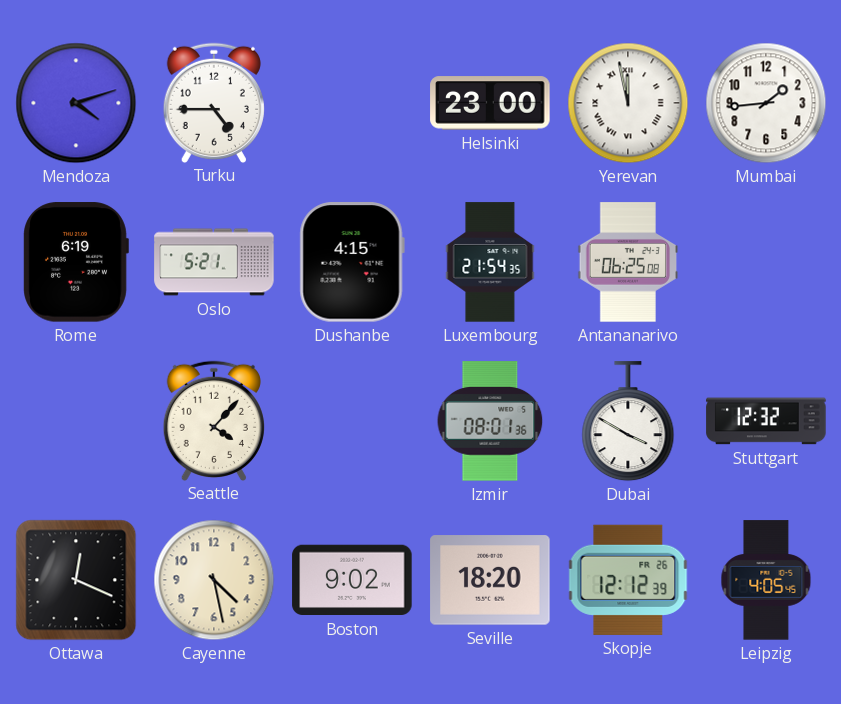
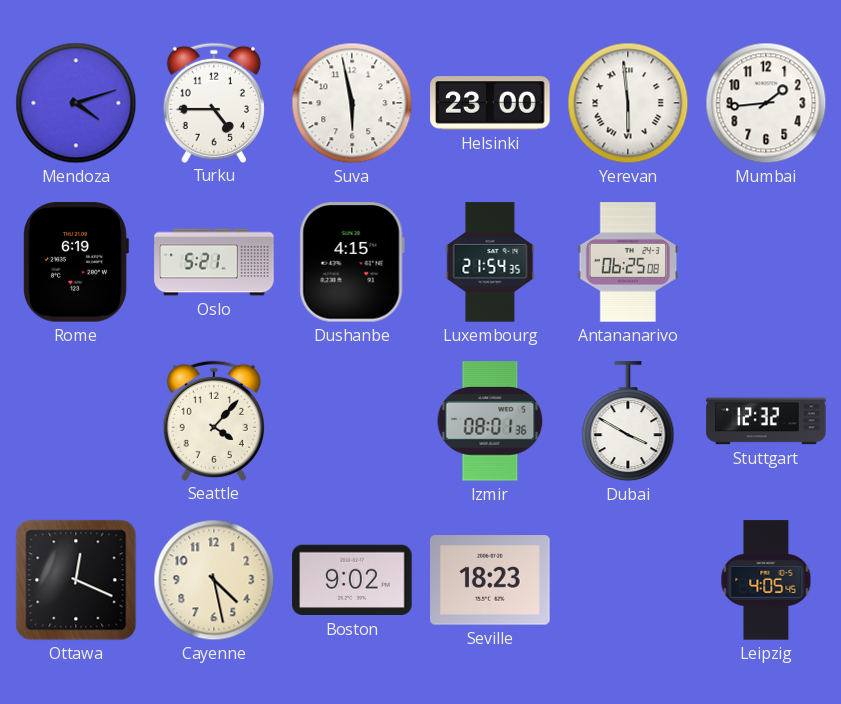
Suva: none -> 5:58
Yerevan: 11:58 -> 5:59
Seville: 18:20 -> 18:23
Skopje: 12:12 -> none
